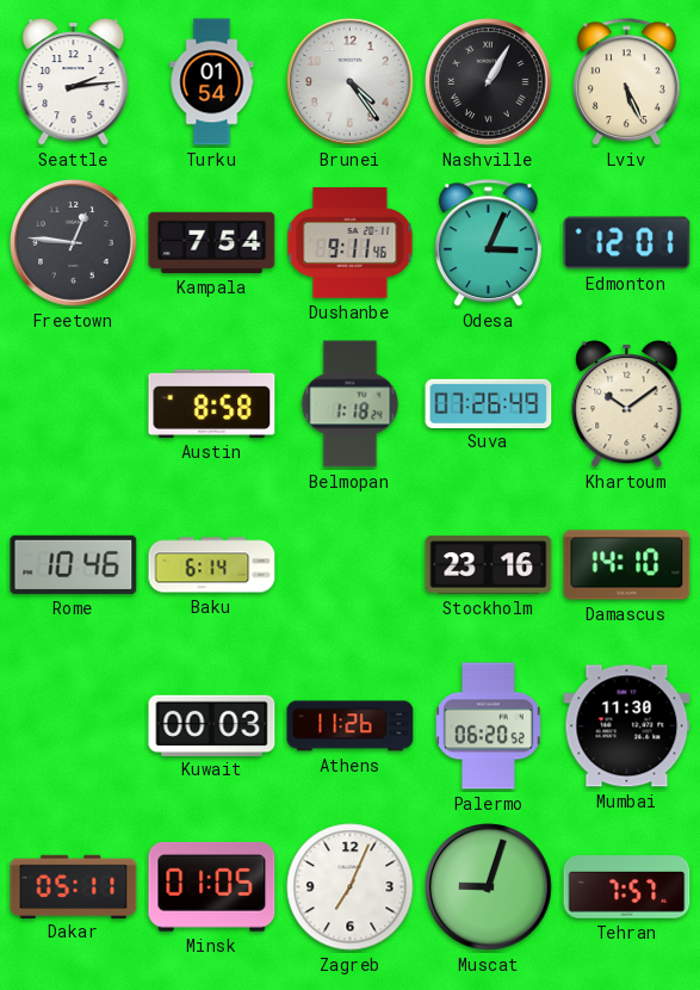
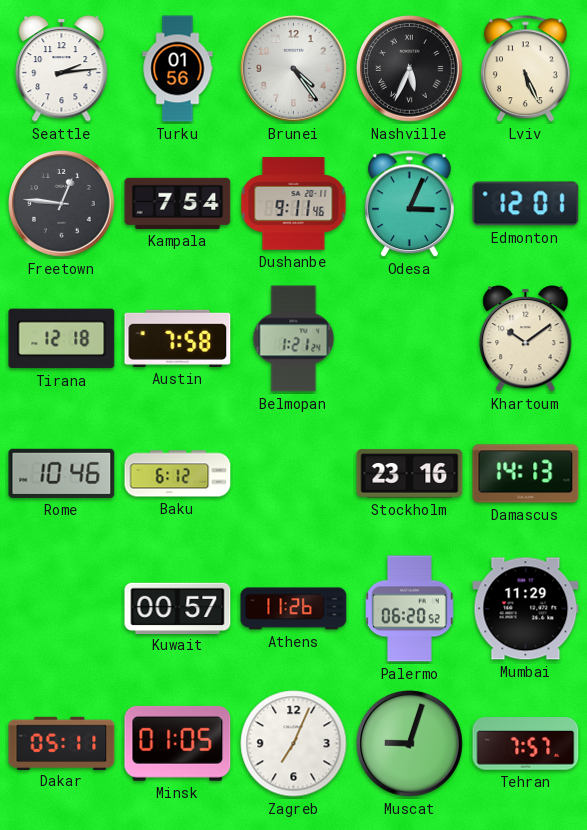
Turku: 01:54 -> 01:56
Nashville: 1:05 -> 5:34
Tirana: none -> 12:18
Austin: 8:58 -> 7:58
Belmopan: 1:18 -> 1:21
Suva: 07:26 -> none
Baku: 6:14 -> 6:12
Damascus: 14:10 -> 14:13
Kuwait: 00:03 -> 00:57
Mumbai: 11:30 -> 11:29
